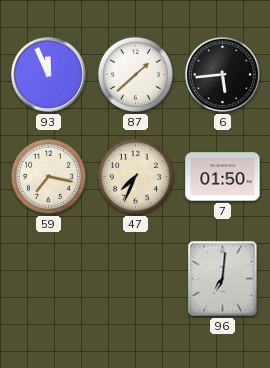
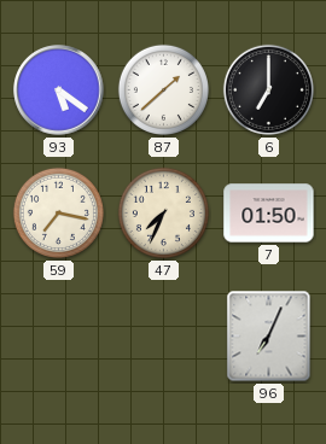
93: 11:56 -> 5:21
6: 5:44 -> 7:00
96: 7:01 -> 7:04
